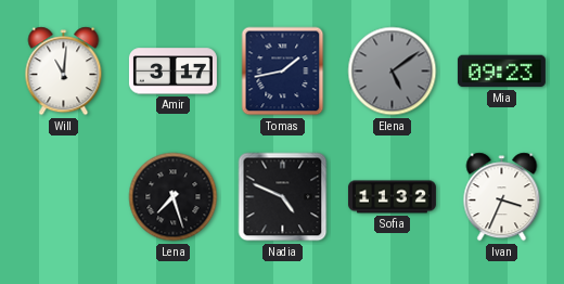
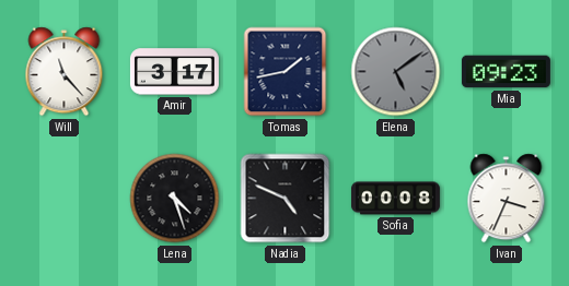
Will: 11:01 -> 11:23
Lena: 7:27 -> 4:27
Sofia: 11:32 -> 00:08
